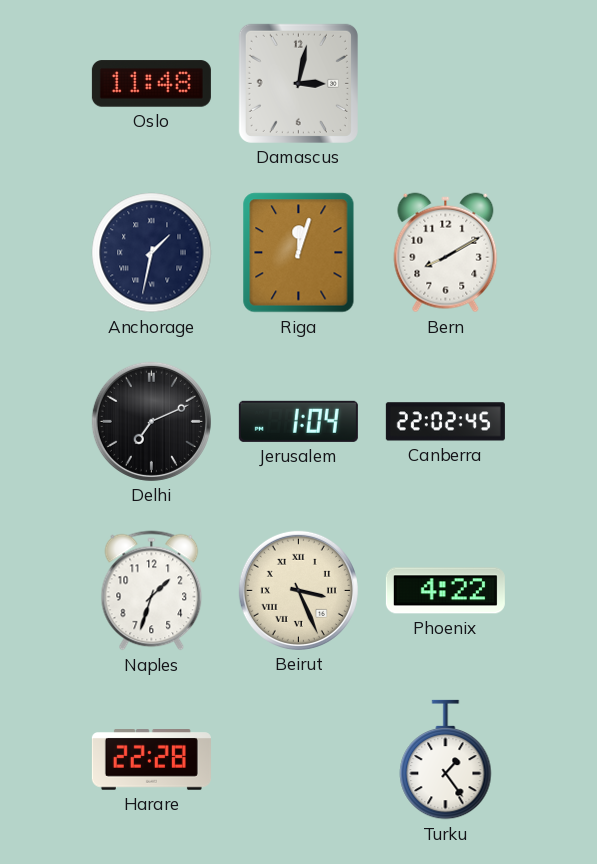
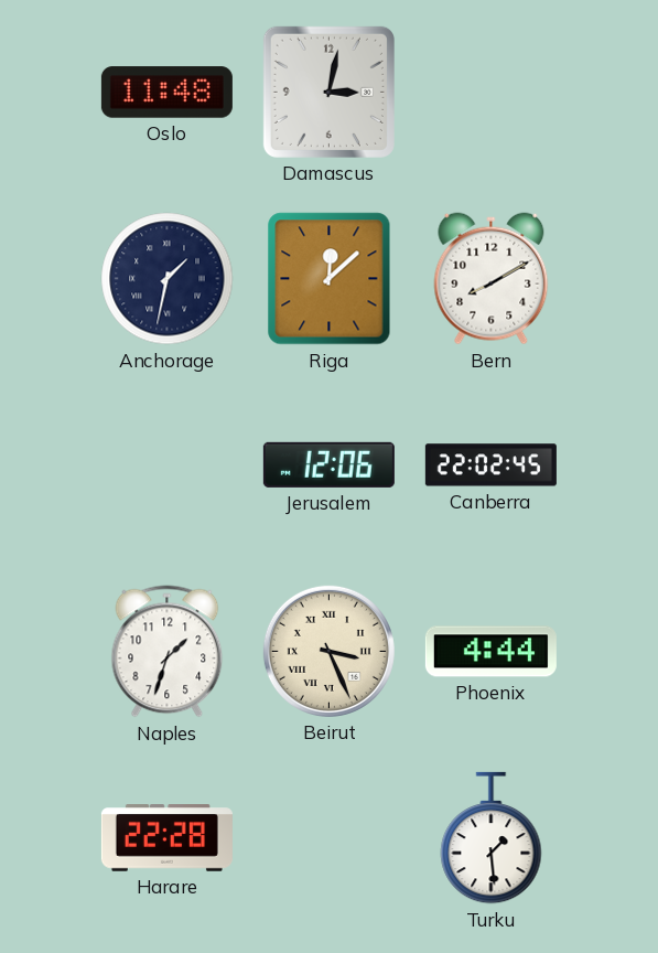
Riga: 12:03 -> 12:08
Delhi: 7:11 -> none
Jerusalem: 1:04 -> 12:06
Phoenix: 4:22 -> 4:44
Turku: 1:24 -> 1:29
